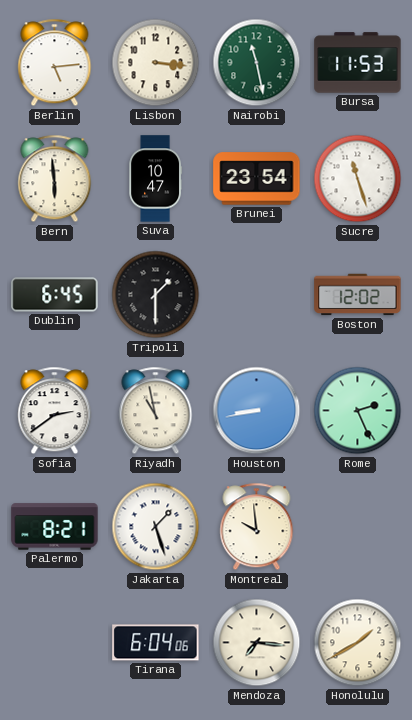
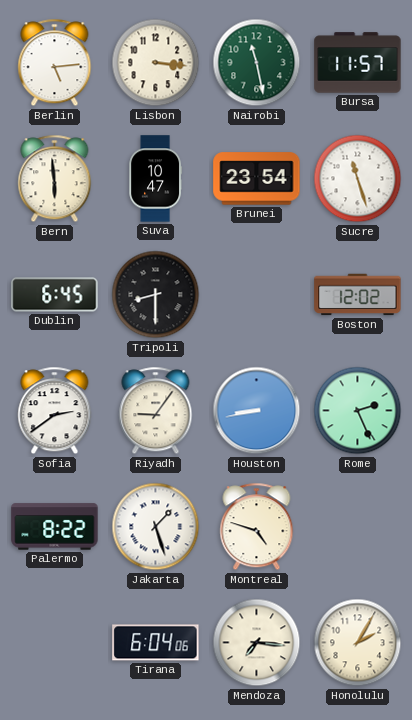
Bursa: 11:53 -> 11:57
Tripoli: 1:30 -> 8:30
Riyadh: 10:58 -> 9:06
Palermo: 8:21 -> 8:22
Montreal: 9:59 -> 4:48
Honolulu: 1:40 -> 2:05
